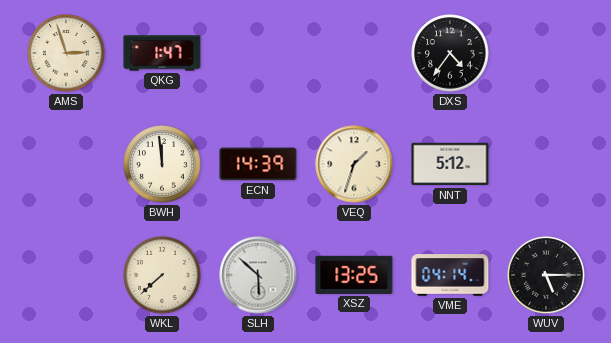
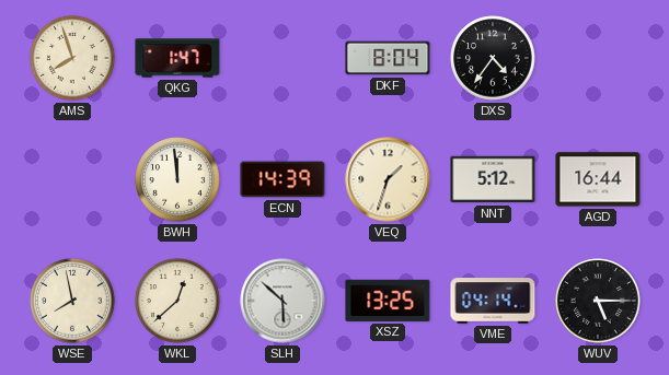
AMS: 2:57 -> 7:57
DKF: none -> 8:04
AGD: none -> 16:44
WSE: none -> 7:58
WKL: 7:38 -> 12:38
